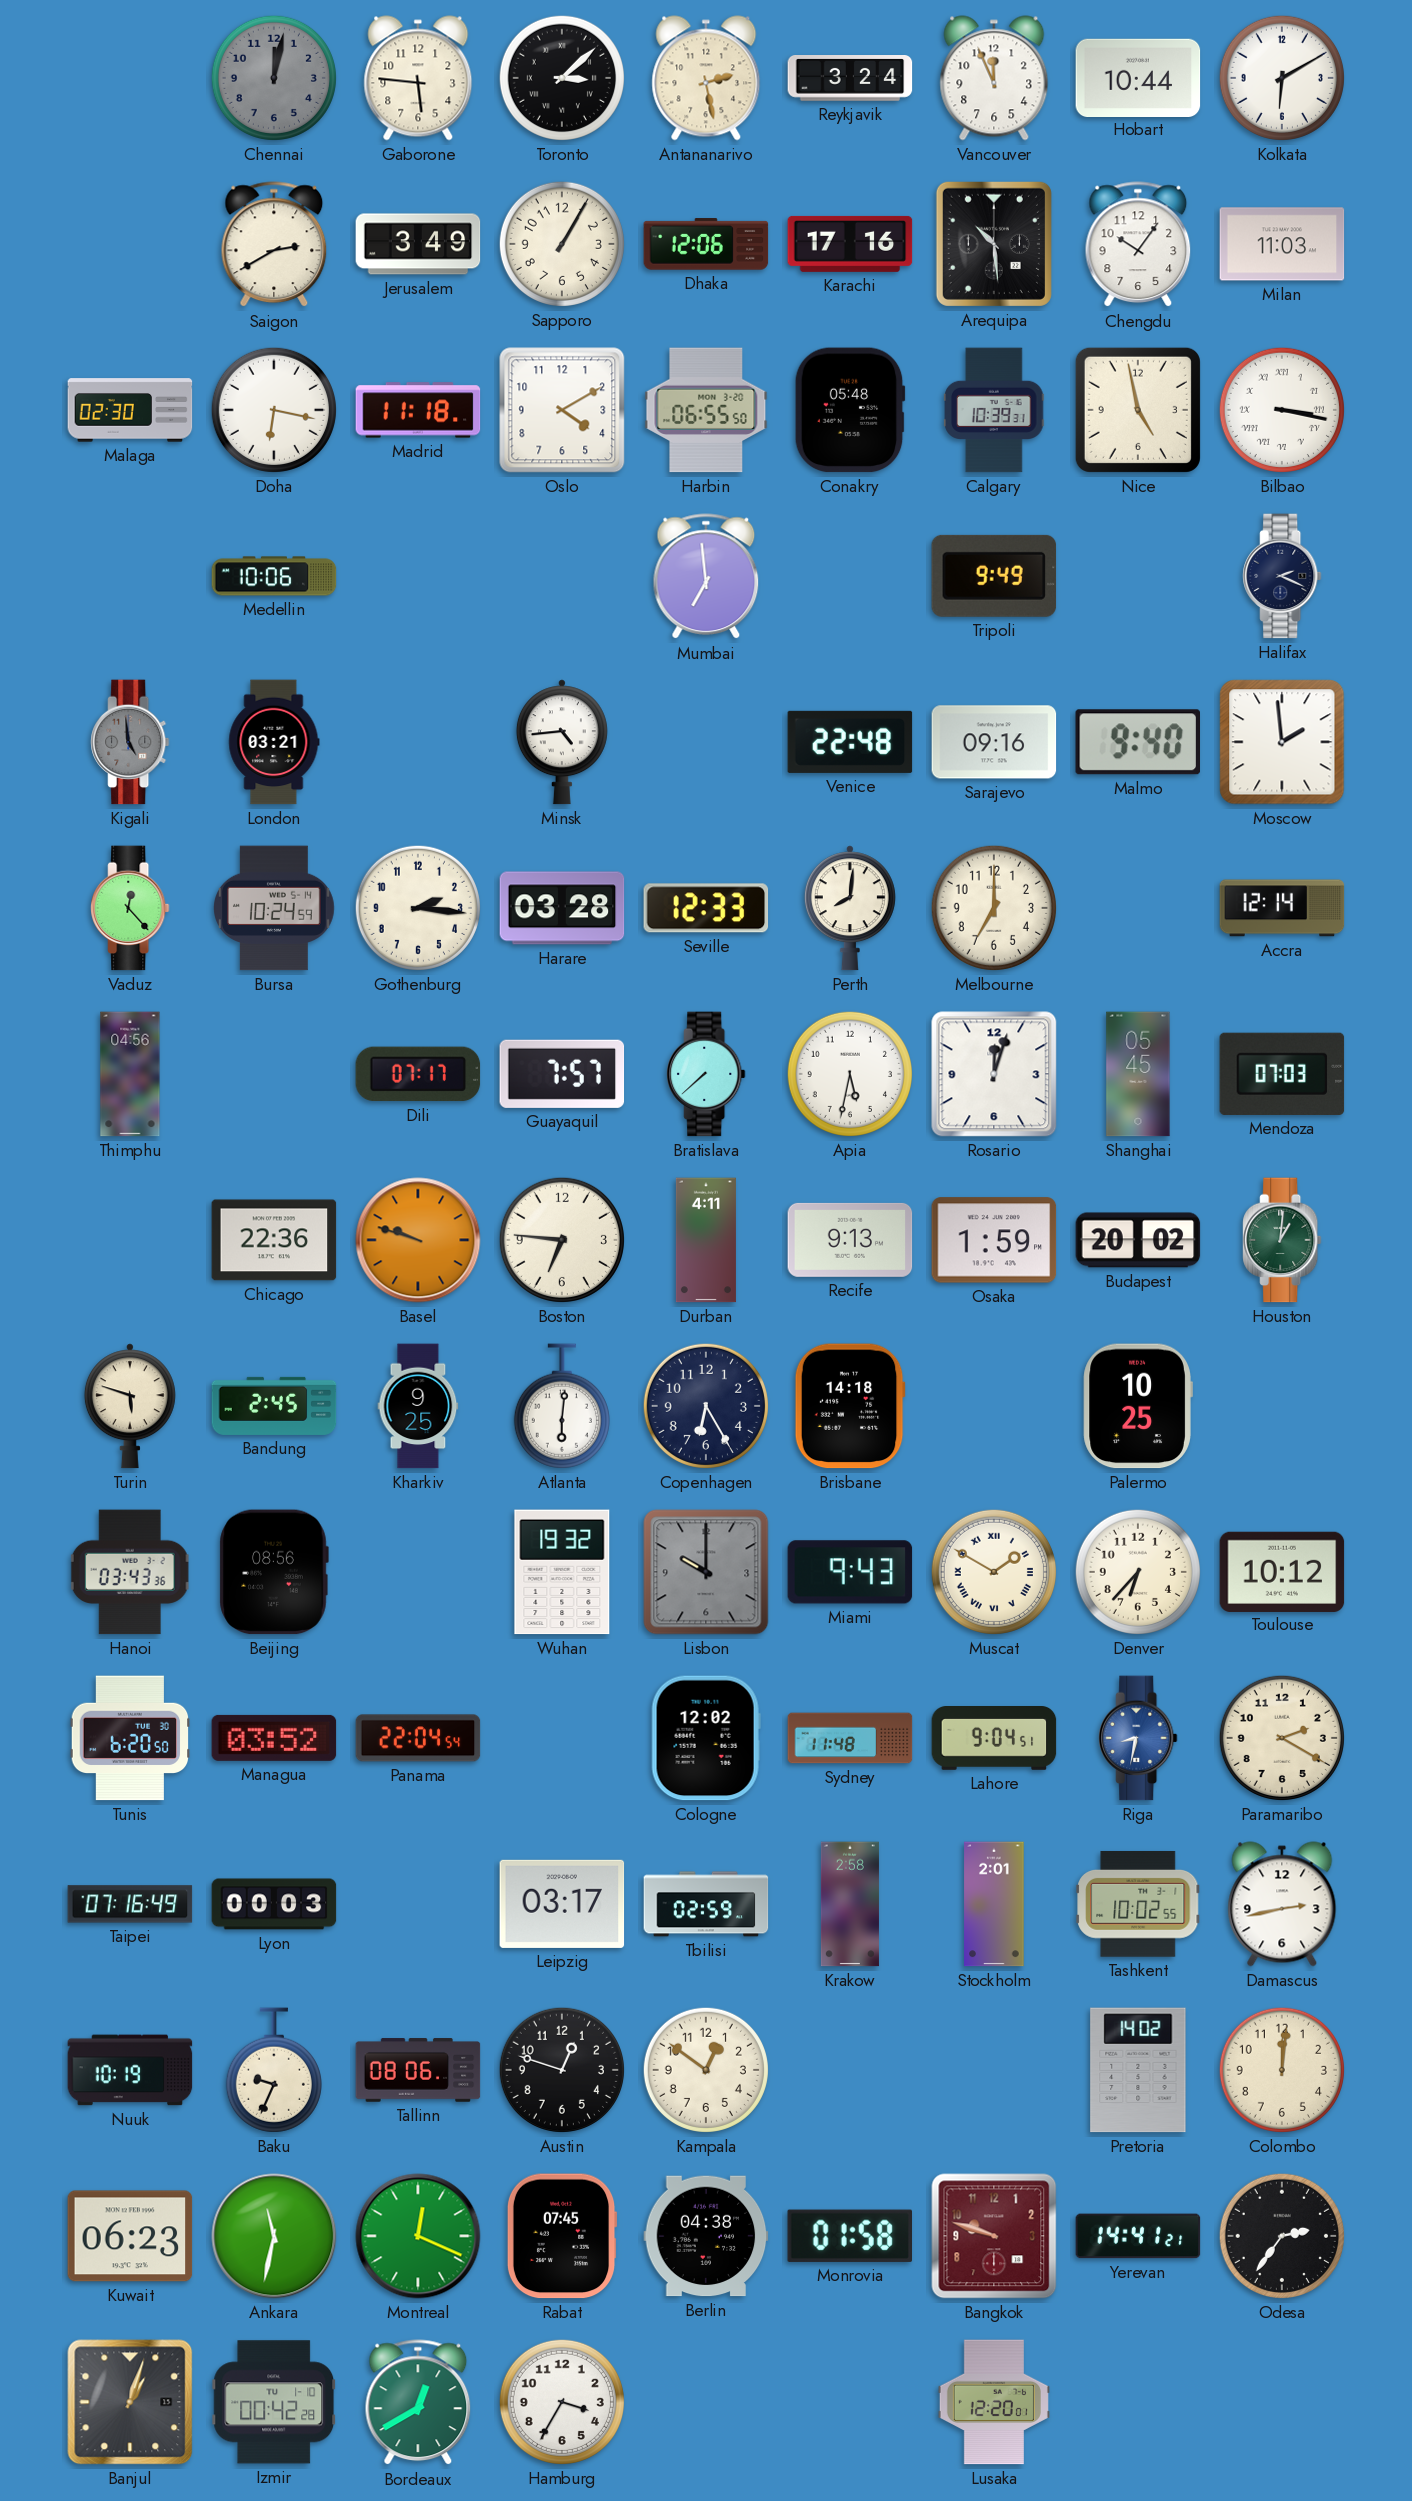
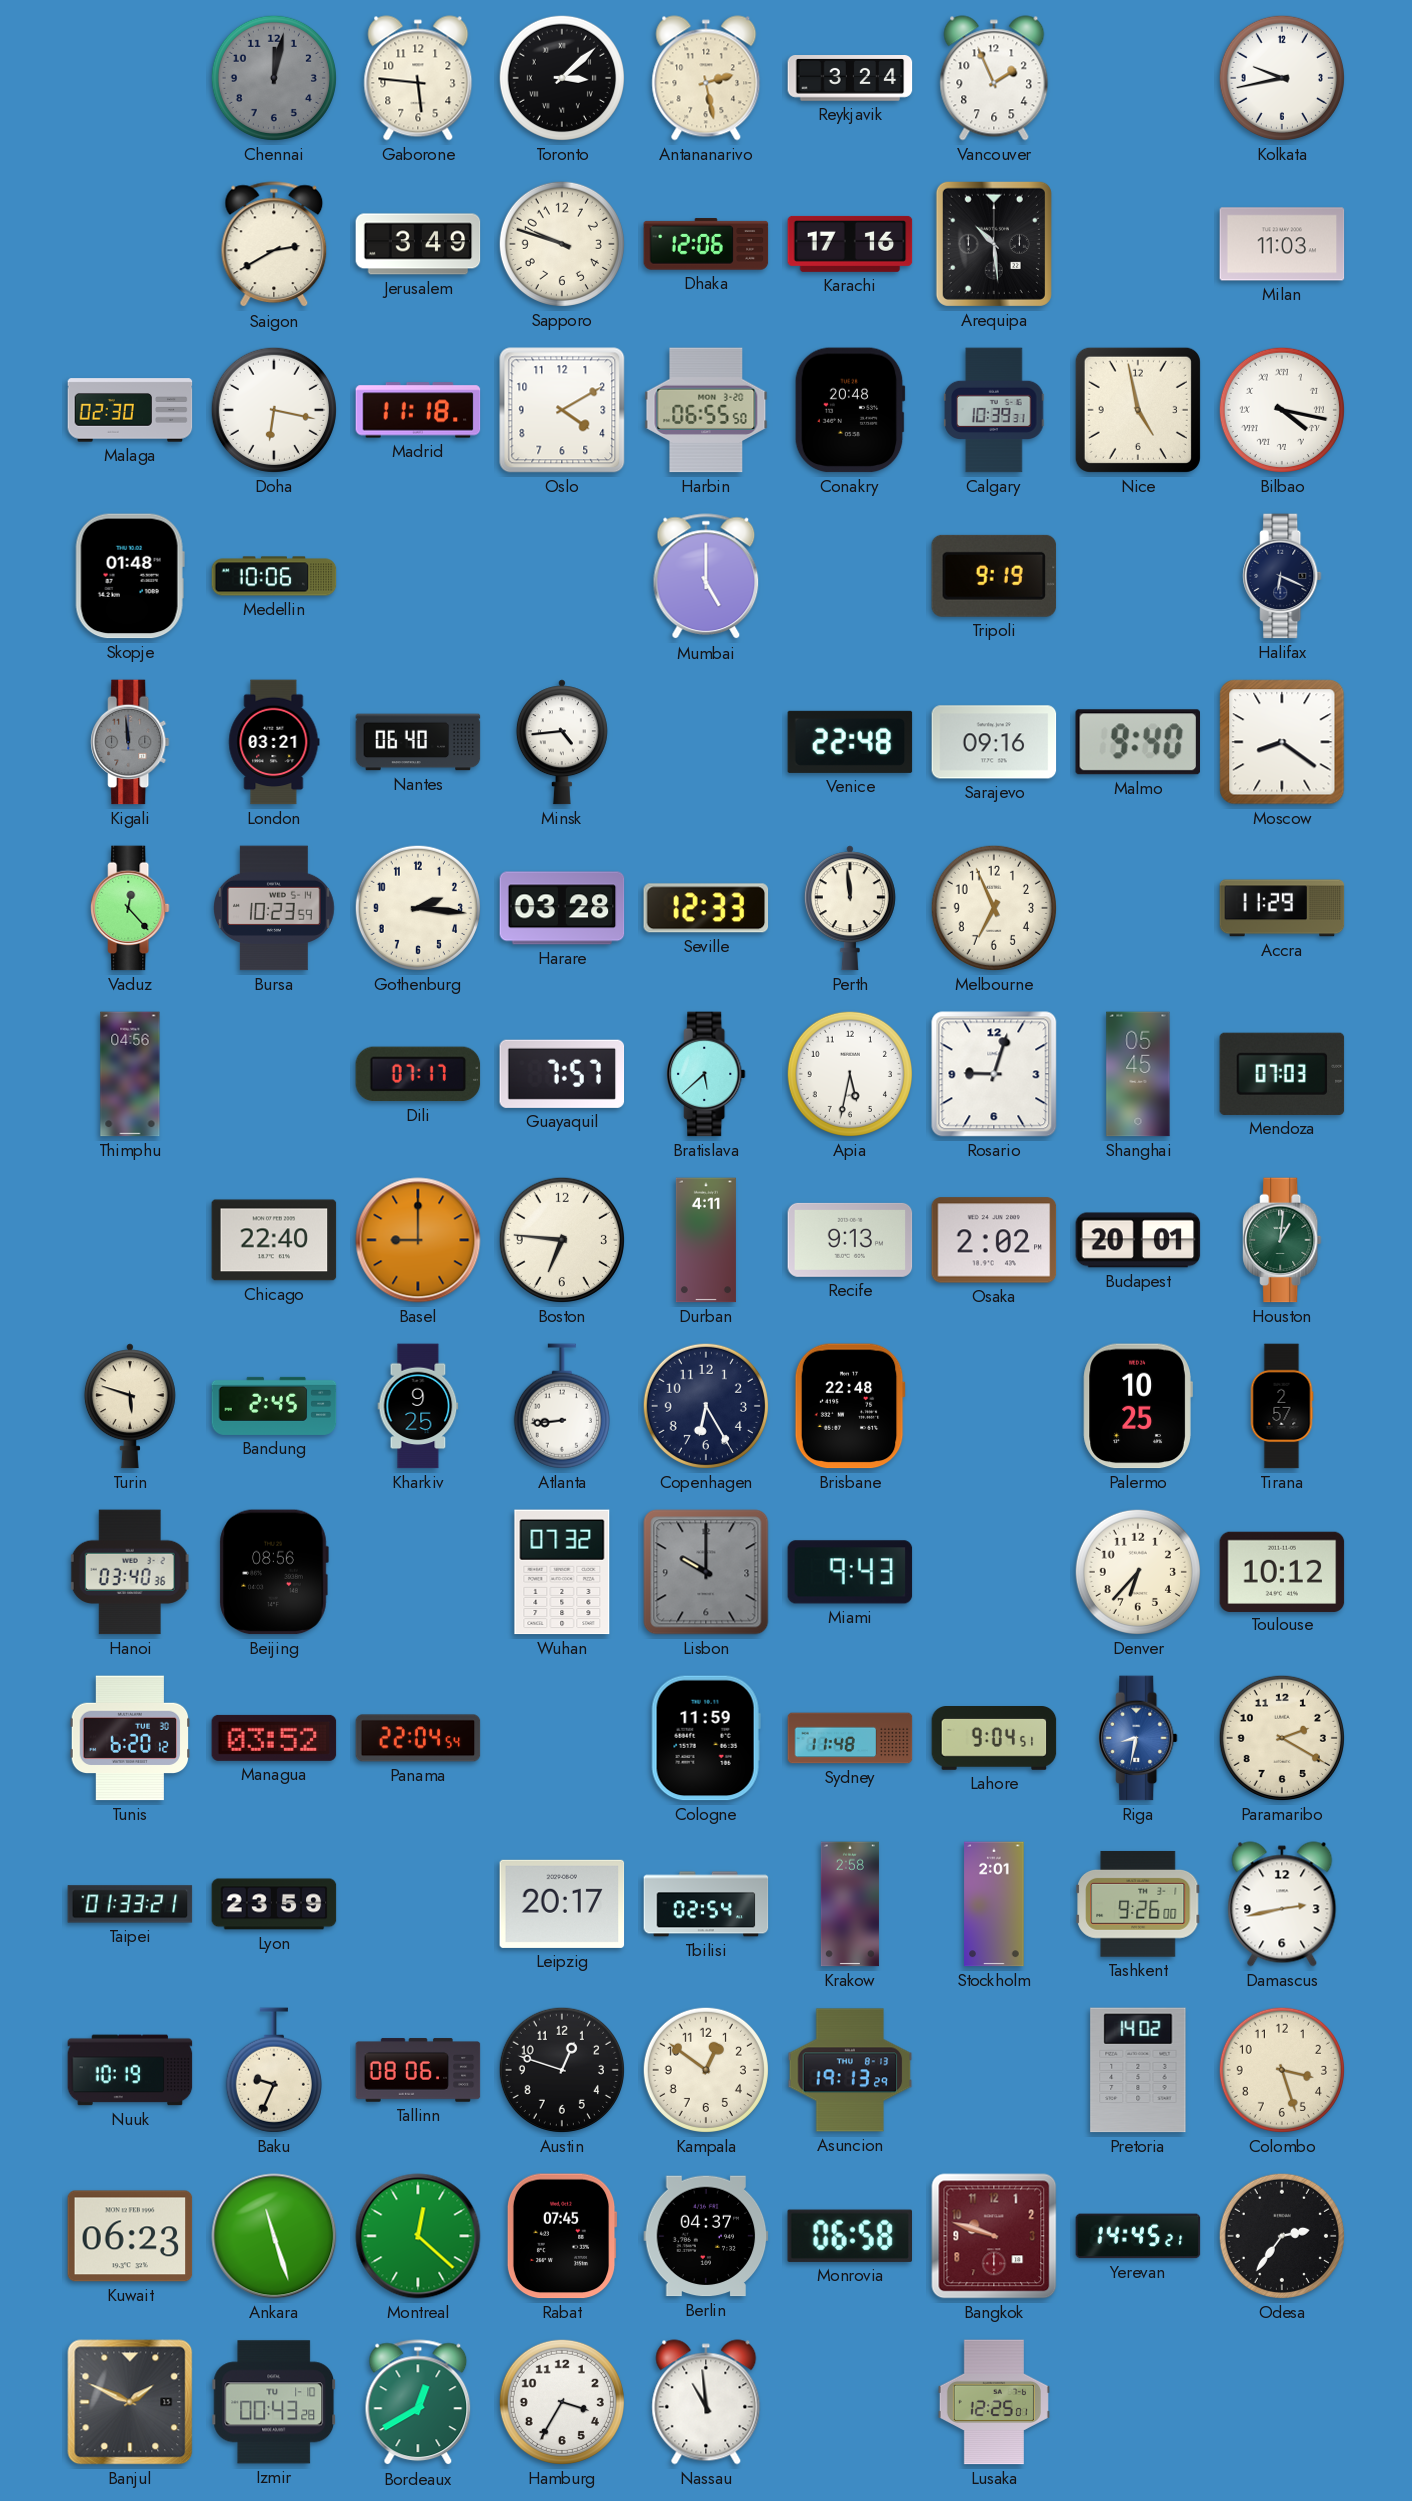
Vancouver: 11:56 -> 1:56
Hobart: 10:44 -> none
Kolkata: 6:10 -> 9:43
Sapporo: 1:05 -> 9:48
Chengdu: 10:06 -> none
Conakry: 05:48 -> 20:48
Bilbao: 3:17 -> 4:17
Skopje: none -> 01:48
Mumbai: 6:59 -> 5:00
Tripoli: 9:49 -> 9:19
Halifax: 2:19 -> 6:19
Kigali: 4:59 -> 11:59
Nantes: none -> 06:40
Moscow: 1:59 -> 8:21
Bursa: 10:24 -> 10:23
Perth: 8:01 -> 11:59
Melbourne: 7:00 -> 6:56
Accra: 12:14 -> 11:29
Bratislava: 7:38 -> 5:38
Rosario: 12:03 -> 9:03
Chicago: 22:36 -> 22:40
Basel: 9:48 -> 9:00
Osaka: 1:59 -> 2:02
Budapest: 20:02 -> 20:01
Atlanta: 6:01 -> 8:44
Brisbane: 14:18 -> 22:48
Tirana: none -> 2:57
Hanoi: 03:43 -> 03:40
Wuhan: 19:32 -> 07:32
Muscat: 1:50 -> none
Tunis: 6:20:50 -> 6:20:12
Cologne: 12:02 -> 11:59
Taipei: 07:16 -> 01:33
Lyon: 00:03 -> 23:59
Leipzig: 03:17 -> 20:17
Tbilisi: 02:59 -> 02:54
Tashkent: 10:02 -> 9:26
Asuncion: none -> 19:13
Colombo: 12:01 -> 3:27
Ankara: 11:32 -> 11:27
Montreal: 12:19 -> 12:22
Berlin: 04:38 -> 04:37
Monrovia: 01:58 -> 06:58
Yerevan: 14:41 -> 14:45
Banjul: 1:03 -> 1:49
Izmir: 00:42 -> 00:43
Nassau: none -> 10:59
Lusaka: 12:20 -> 12:25
